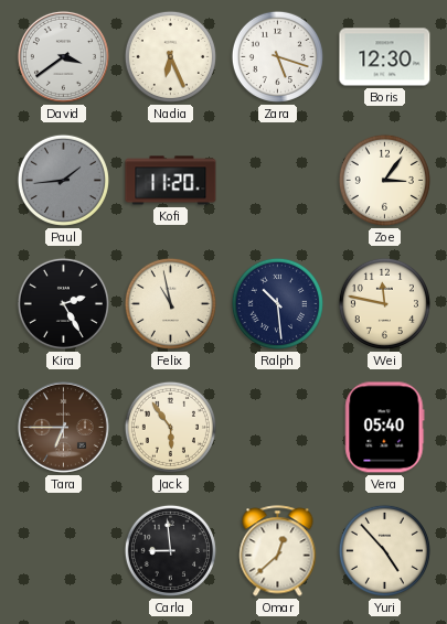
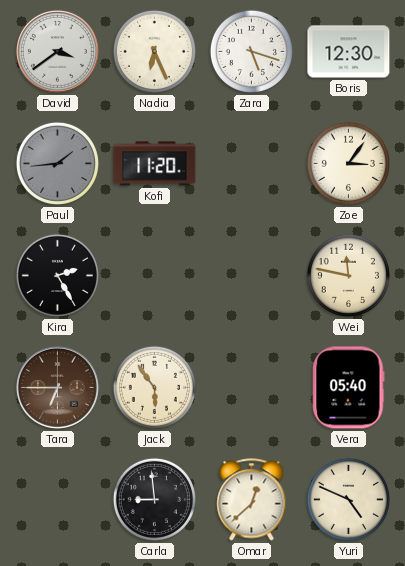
Felix: 10:58 -> none
Ralph: 10:29 -> none
Yuri: 4:53 -> 4:49
